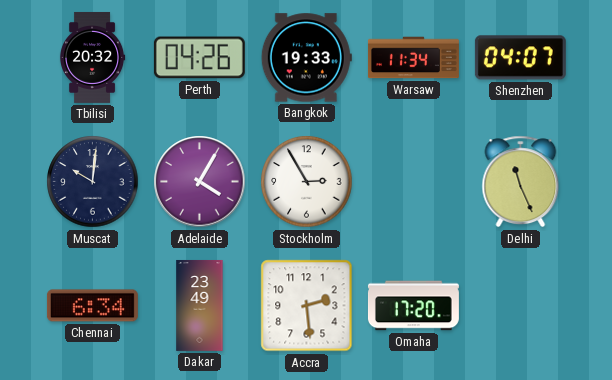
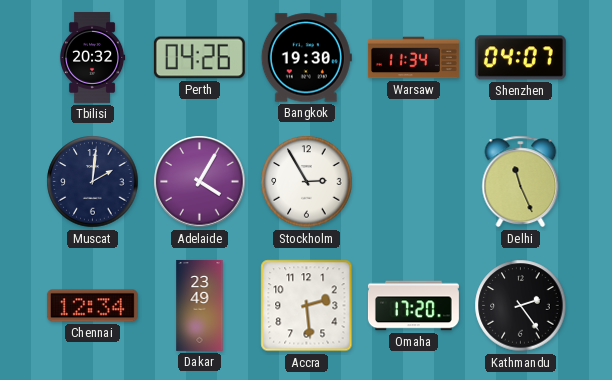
Bangkok: 19:33 -> 19:30
Muscat: 10:01 -> 2:01
Chennai: 6:34 -> 12:34
Kathmandu: none -> 2:24
